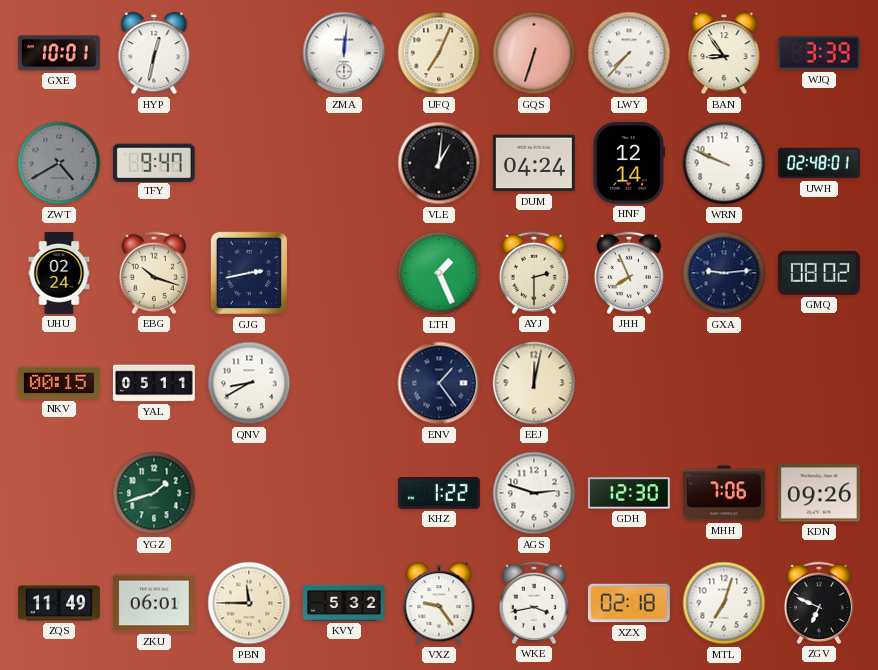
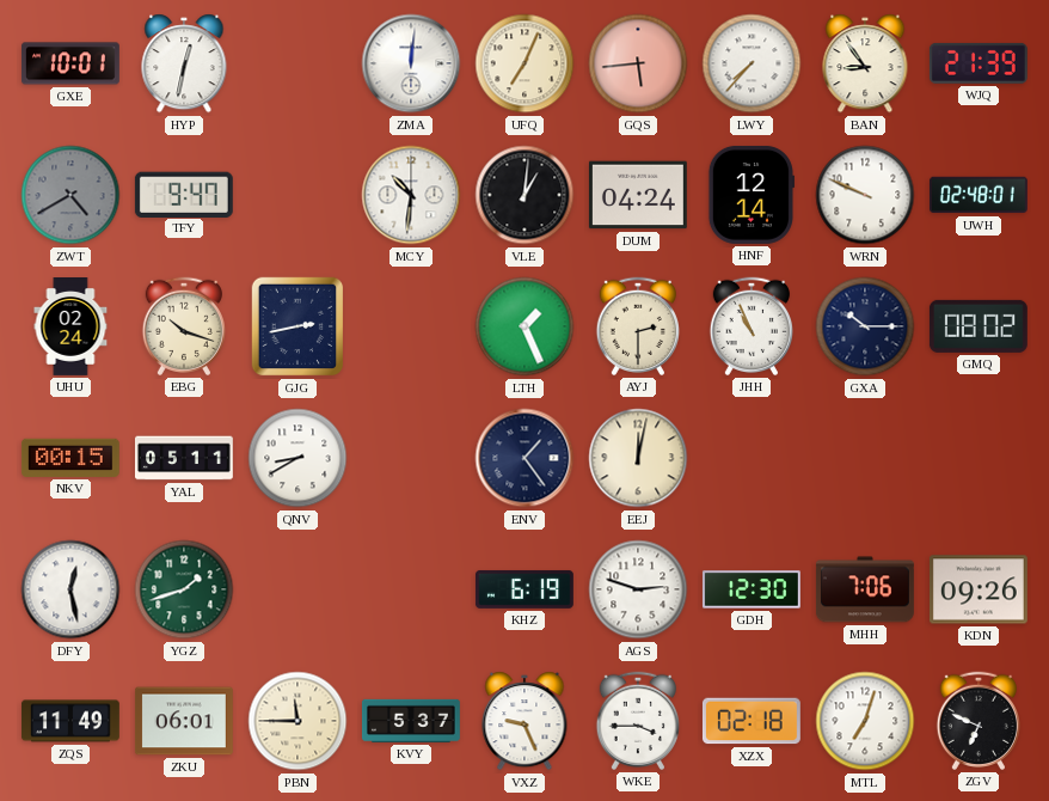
GQS: 6:33 -> 5:44
WJQ: 3:39 -> 21:39
MCY: none -> 10:31
JHH: 7:56 -> 10:56
GXA: 9:14 -> 10:15
DFY: none -> 12:28
KHZ: 1:22 -> 6:19
KVY: 5:32 -> 5:37
VXZ: 9:24 -> 9:26
WKE: 3:43 -> 3:45
